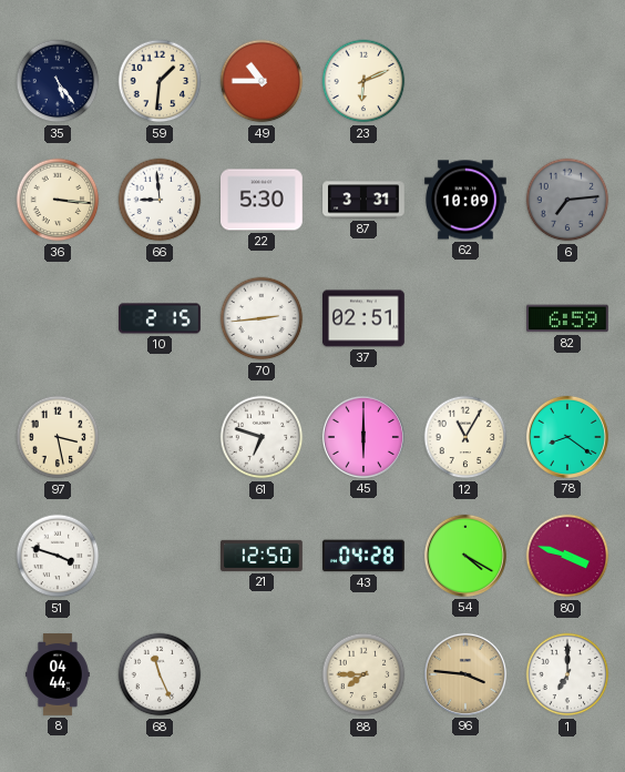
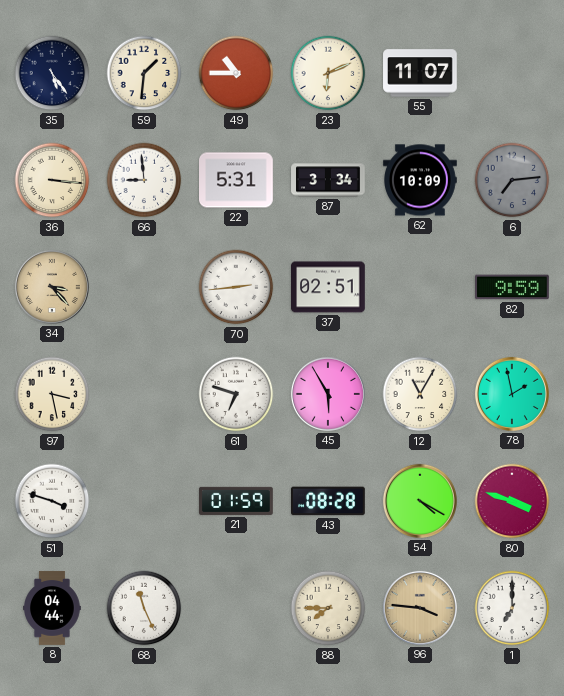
55: none -> 11:07
22: 5:30 -> 5:31
87: 3:31 -> 3:34
34: none -> 3:23
10: 2:15 -> none
82: 6:59 -> 9:59
45: 6:00 -> 5:55
78: 8:21 -> 1:58
21: 12:50 -> 01:59
43: 04:28 -> 08:28
